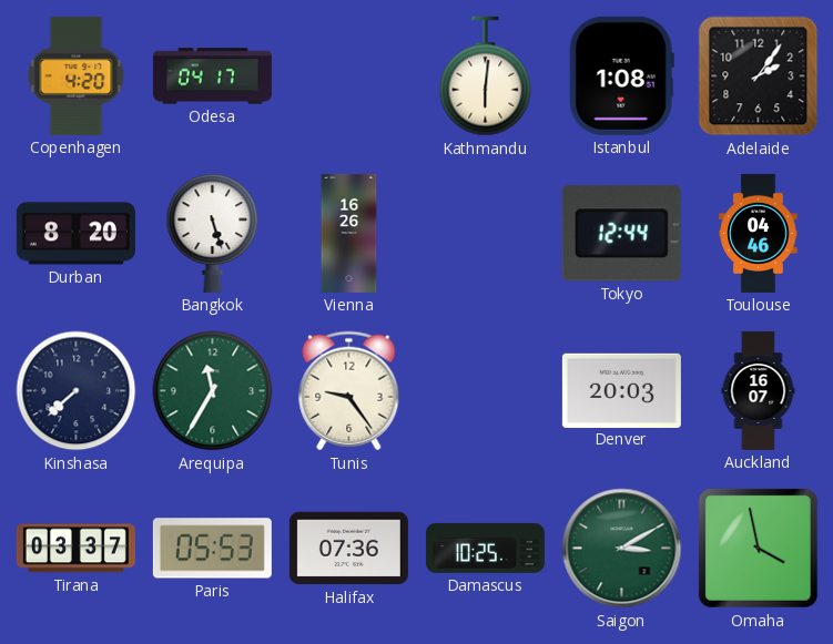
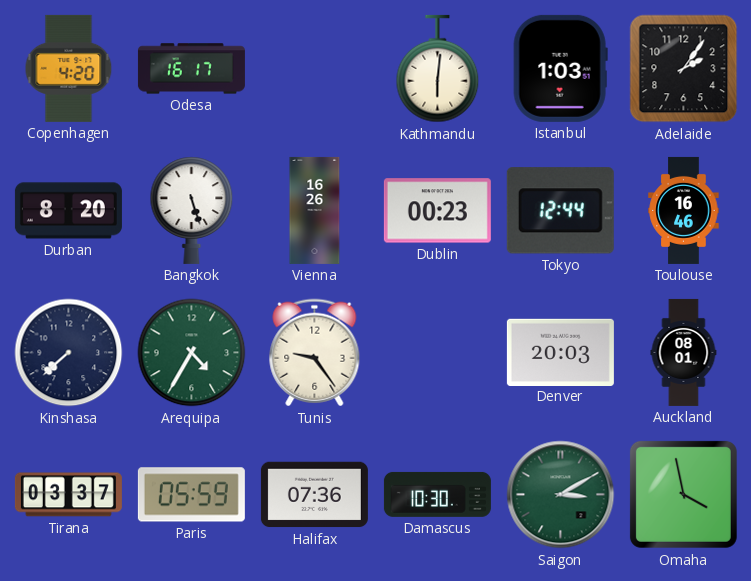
Odesa: 04:17 -> 16:17
Istanbul: 1:08 -> 1:03
Dublin: none -> 00:23
Toulouse: 04:46 -> 16:46
Arequipa: 11:35 -> 4:35
Auckland: 16:07 -> 08:01
Paris: 05:53 -> 05:59
Damascus: 10:25 -> 10:30
